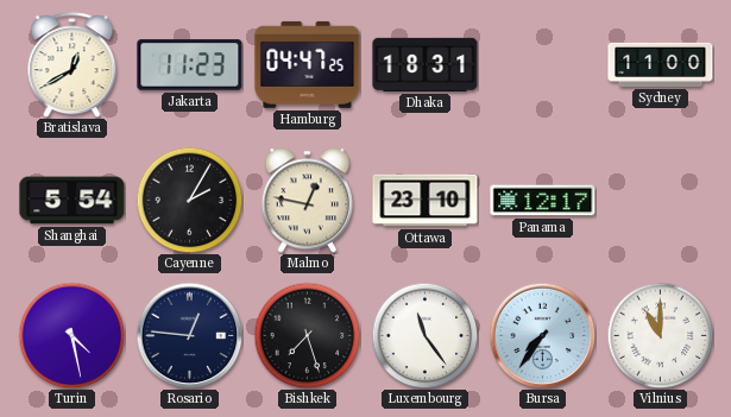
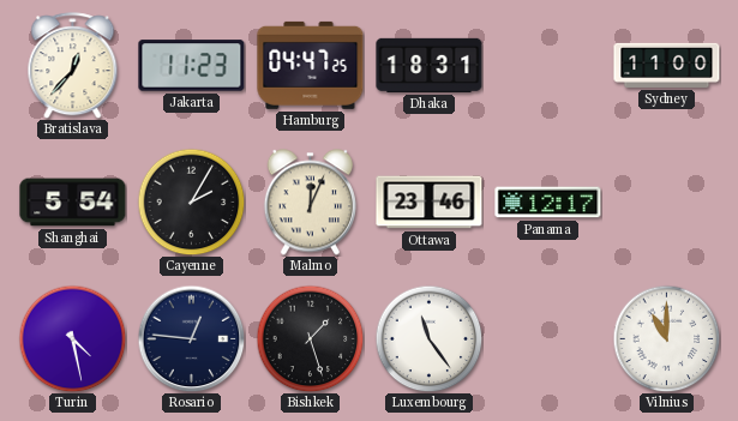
Bratislava: 12:40 -> 12:37
Malmo: 12:47 -> 12:04
Ottawa: 23:10 -> 23:46
Bishkek: 7:27 -> 1:27
Bursa: 7:36 -> none
